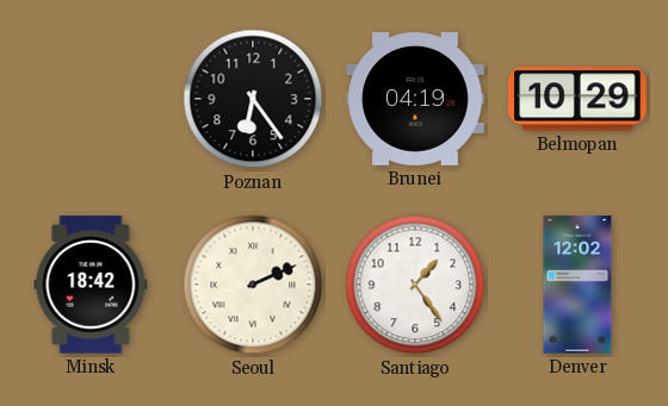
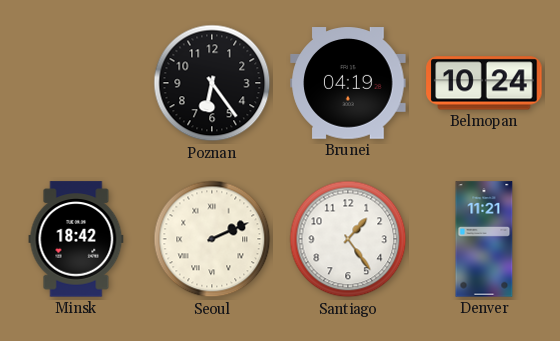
Belmopan: 10:29 -> 10:24
Denver: 12:02 -> 11:21
